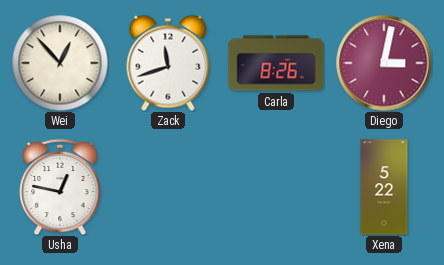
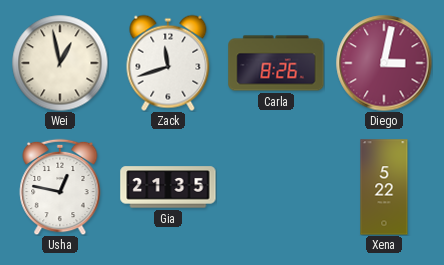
Wei: 12:53 -> 12:58
Gia: none -> 21:35
